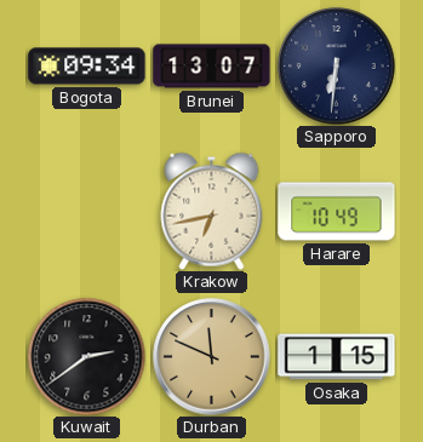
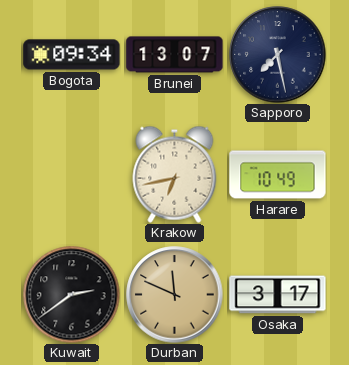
Sapporo: 6:31 -> 7:28
Osaka: 1:15 -> 3:17
